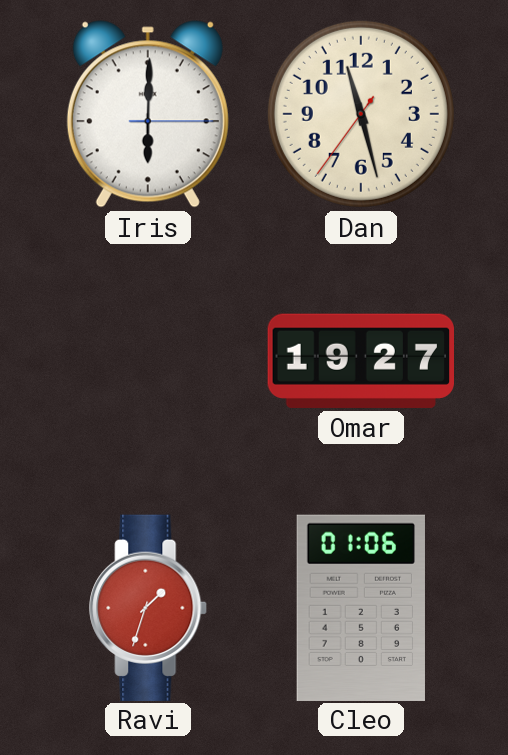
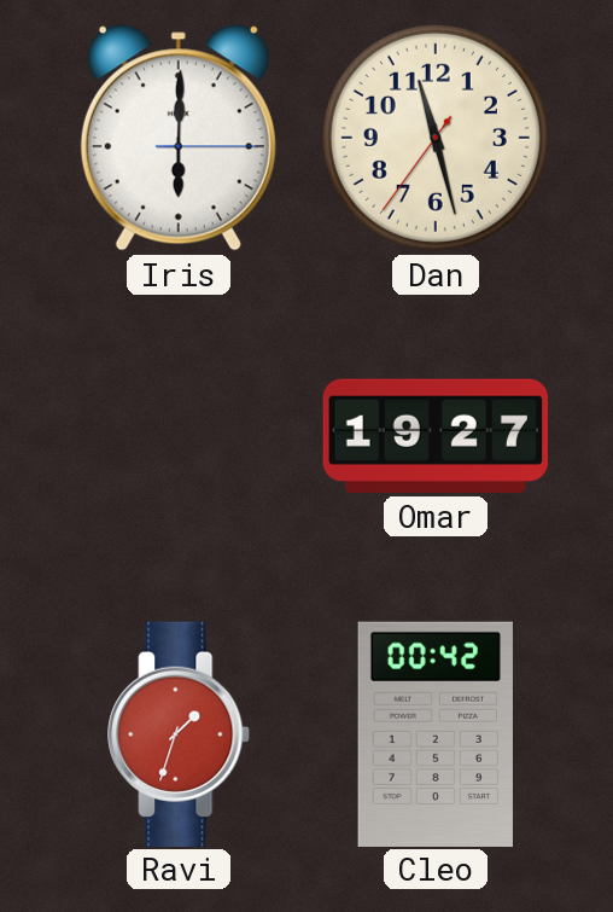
Cleo: 01:06 -> 00:42
